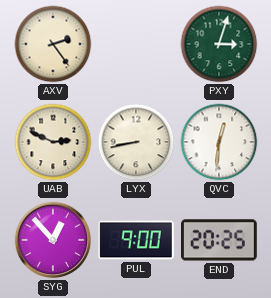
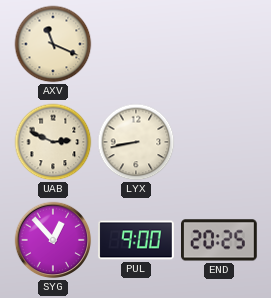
AXV: 2:24 -> 11:19
PXY: 3:03 -> none
QVC: 12:31 -> none
